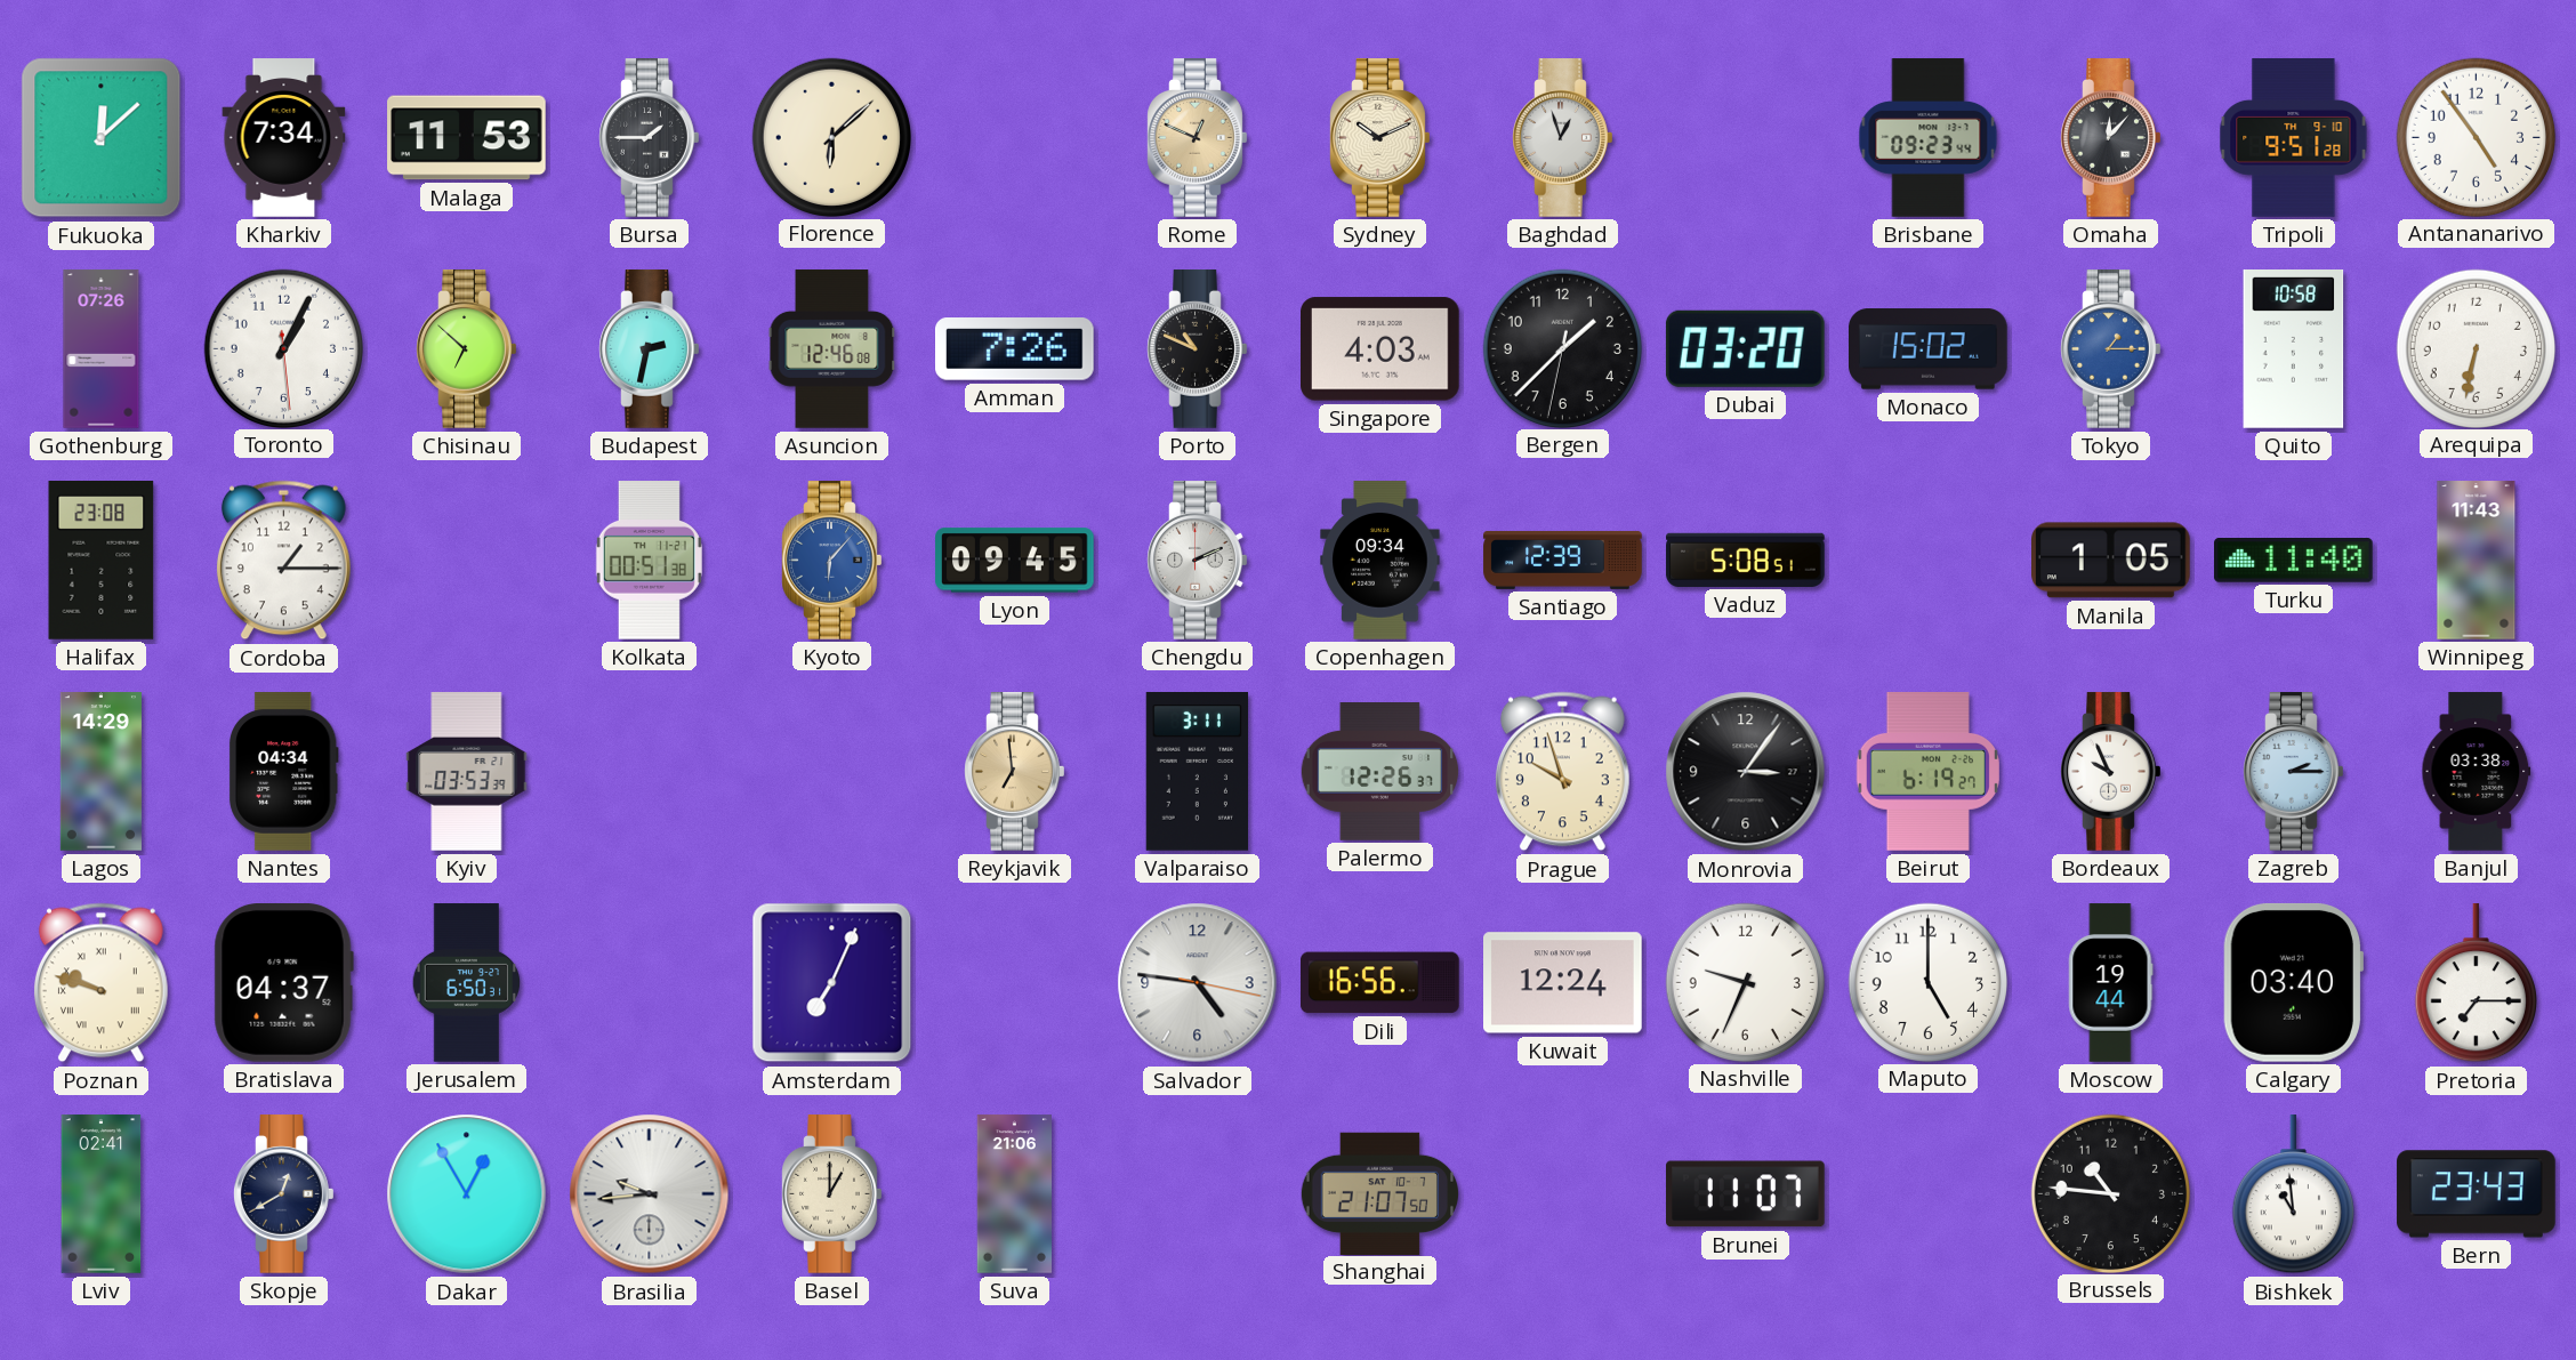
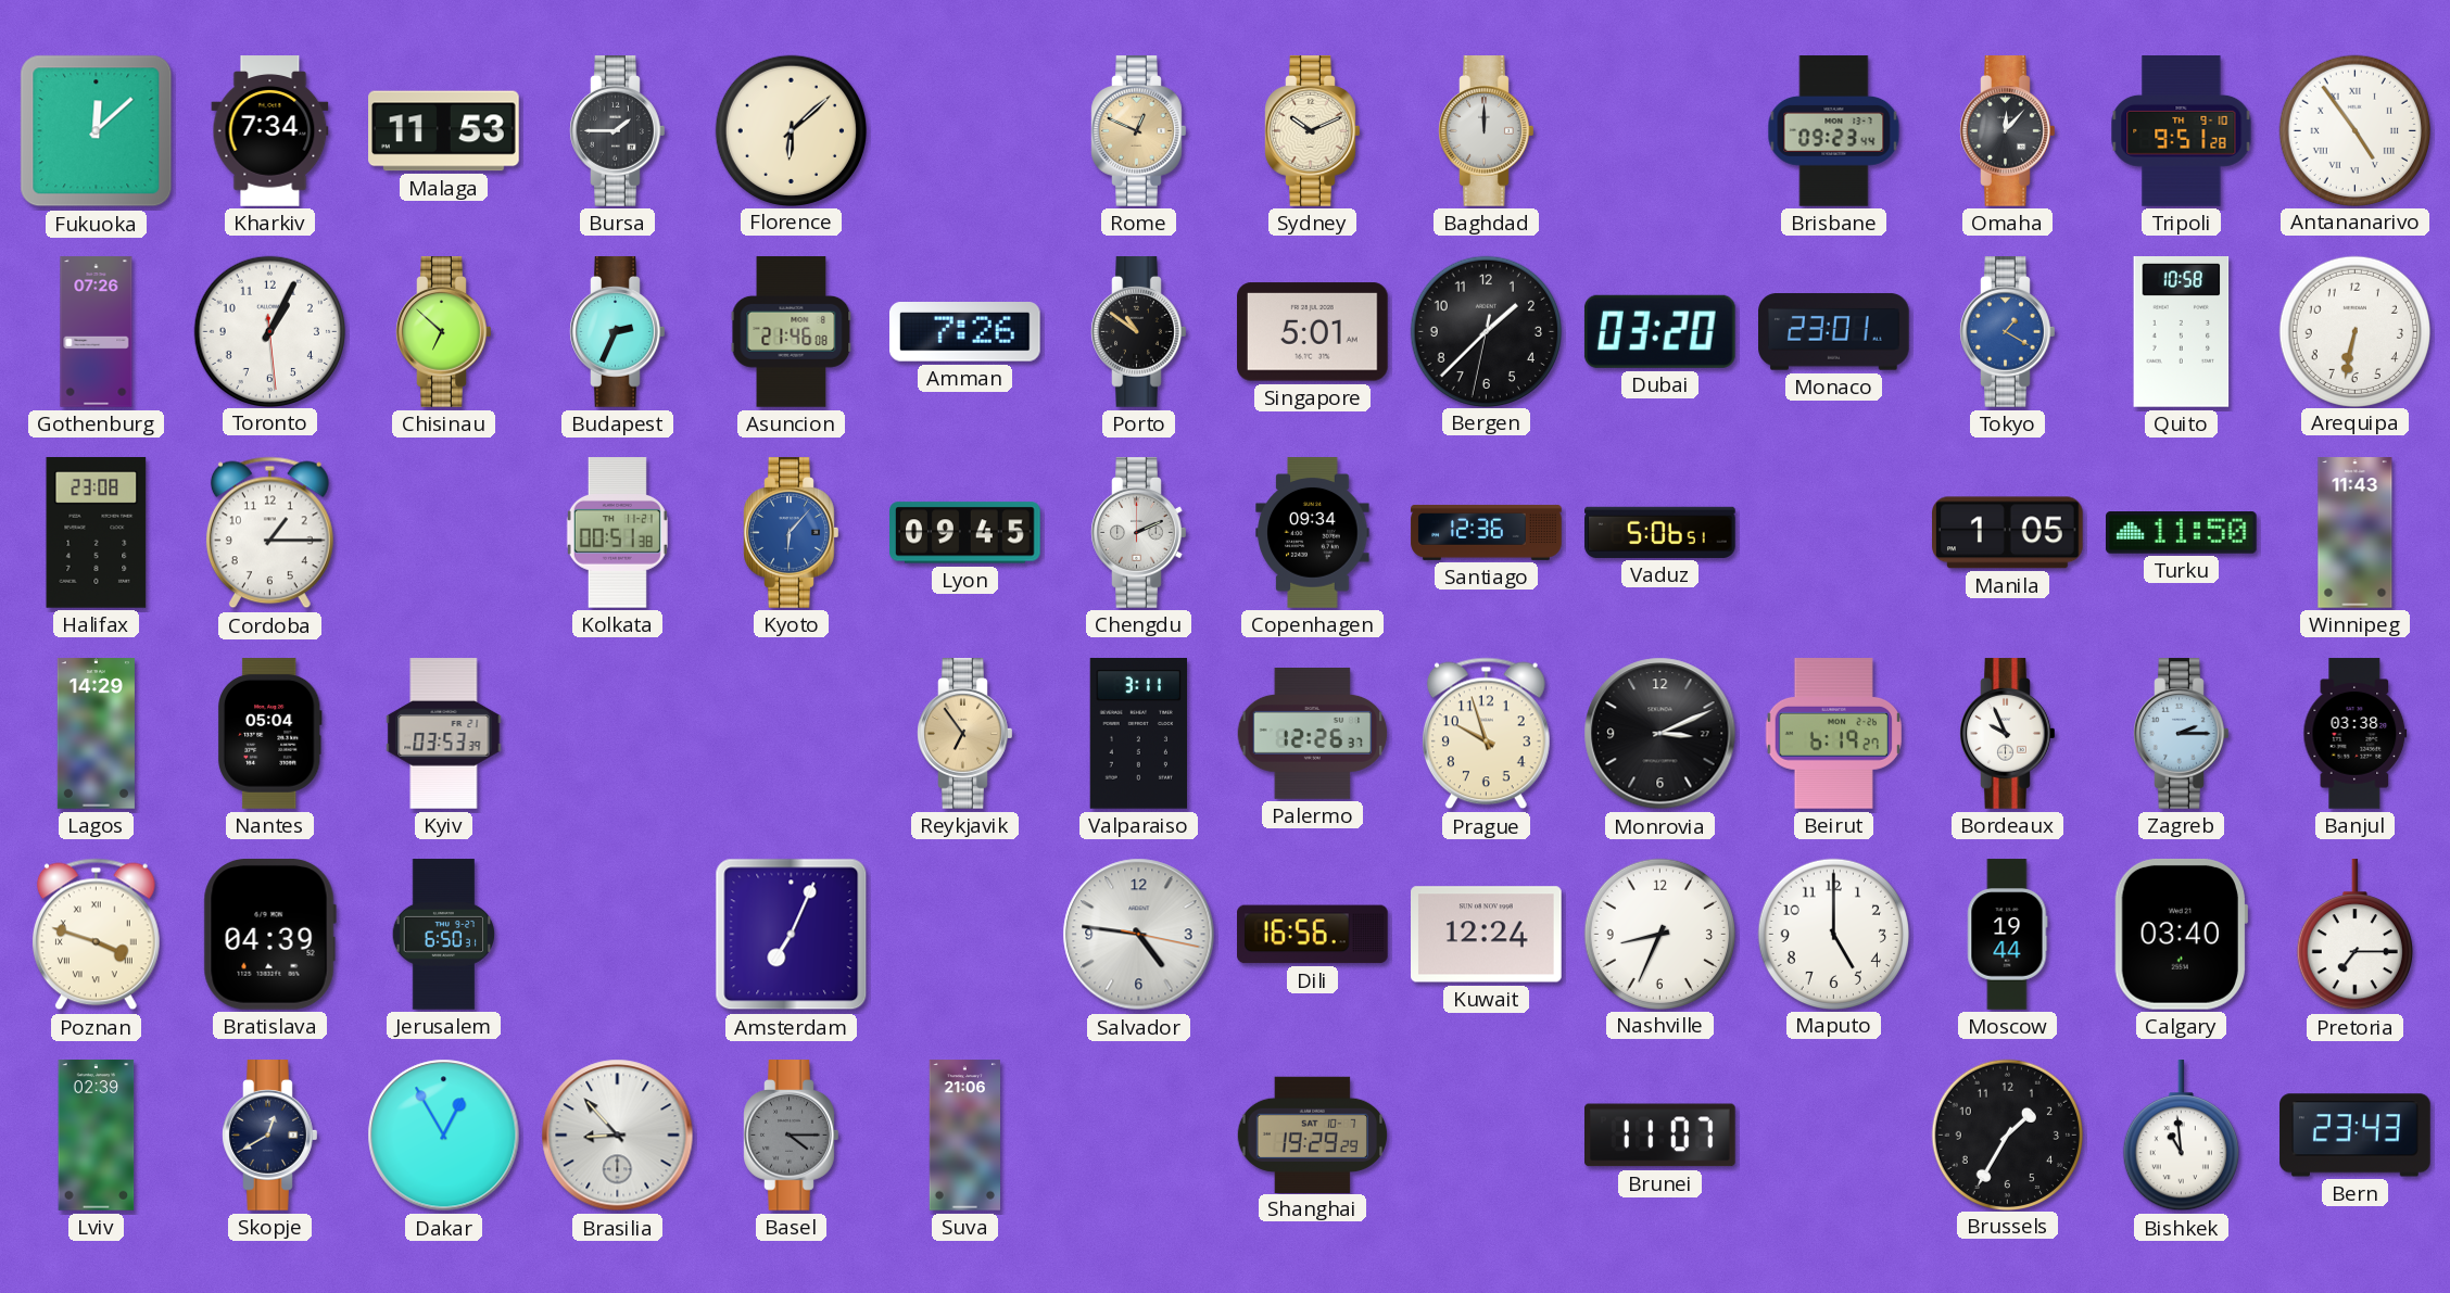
Baghdad: 12:57 -> 12:00
Antananarivo numerals: Arabic -> Roman
Budapest: 2:32 -> 2:34
Asuncion: 12:46 -> 21:46
Porto: 10:49 -> 10:51
Singapore: 4:03 -> 5:01
Monaco: 15:02 -> 23:01
Tokyo: 1:15 -> 1:20
Santiago: 12:39 -> 12:36
Vaduz: 5:08 -> 5:06
Turku: 11:40 -> 11:50
Nantes: 04:34 -> 05:04
Reykjavik: 6:59 -> 6:54
Monrovia: 3:06 -> 3:11
Poznan: 9:48 -> 3:48
Bratislava: 04:37 -> 04:39
Nashville: 9:34 -> 8:34
Lviv: 02:41 -> 02:39
Brasilia: 9:44 -> 8:53
Basel: 1:00 -> 4:15
Basel dial: cream -> grey
Shanghai: 21:07 -> 19:29
Brussels: 10:46 -> 1:35
